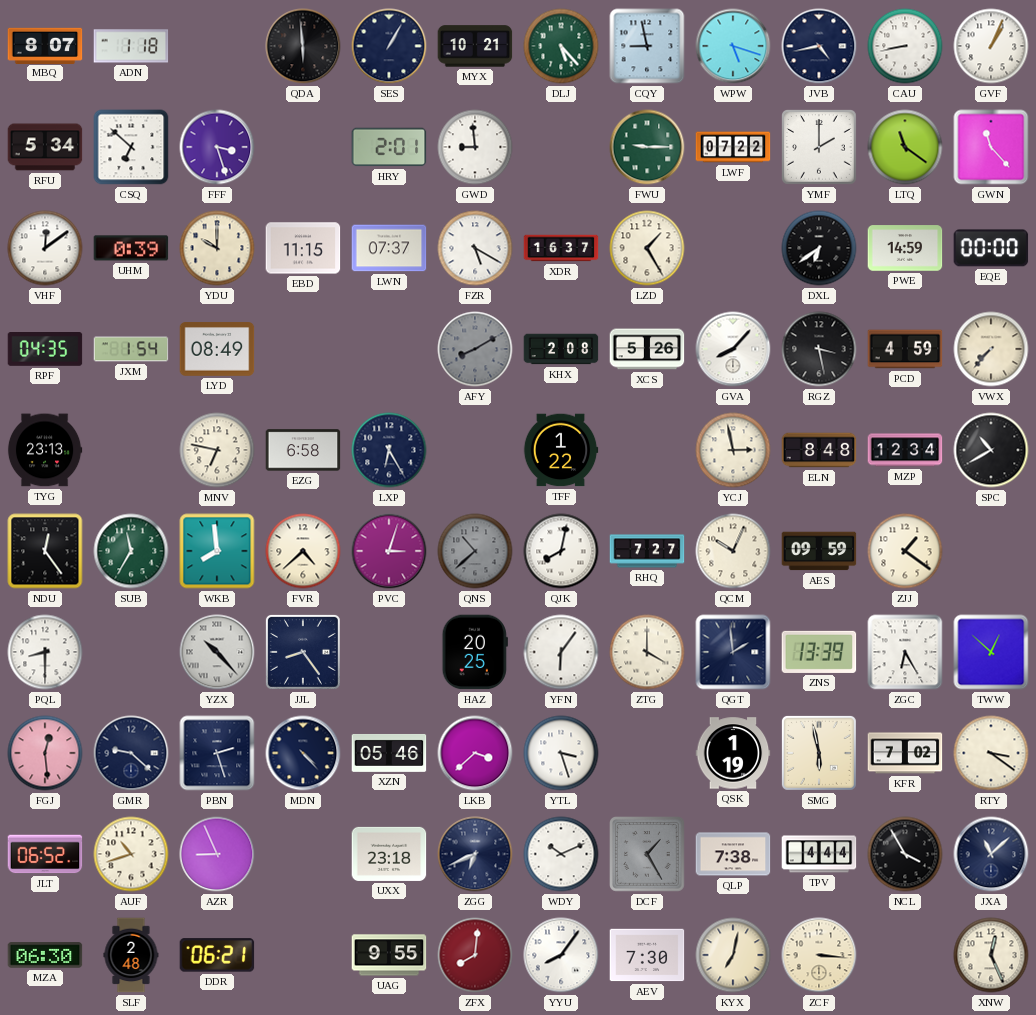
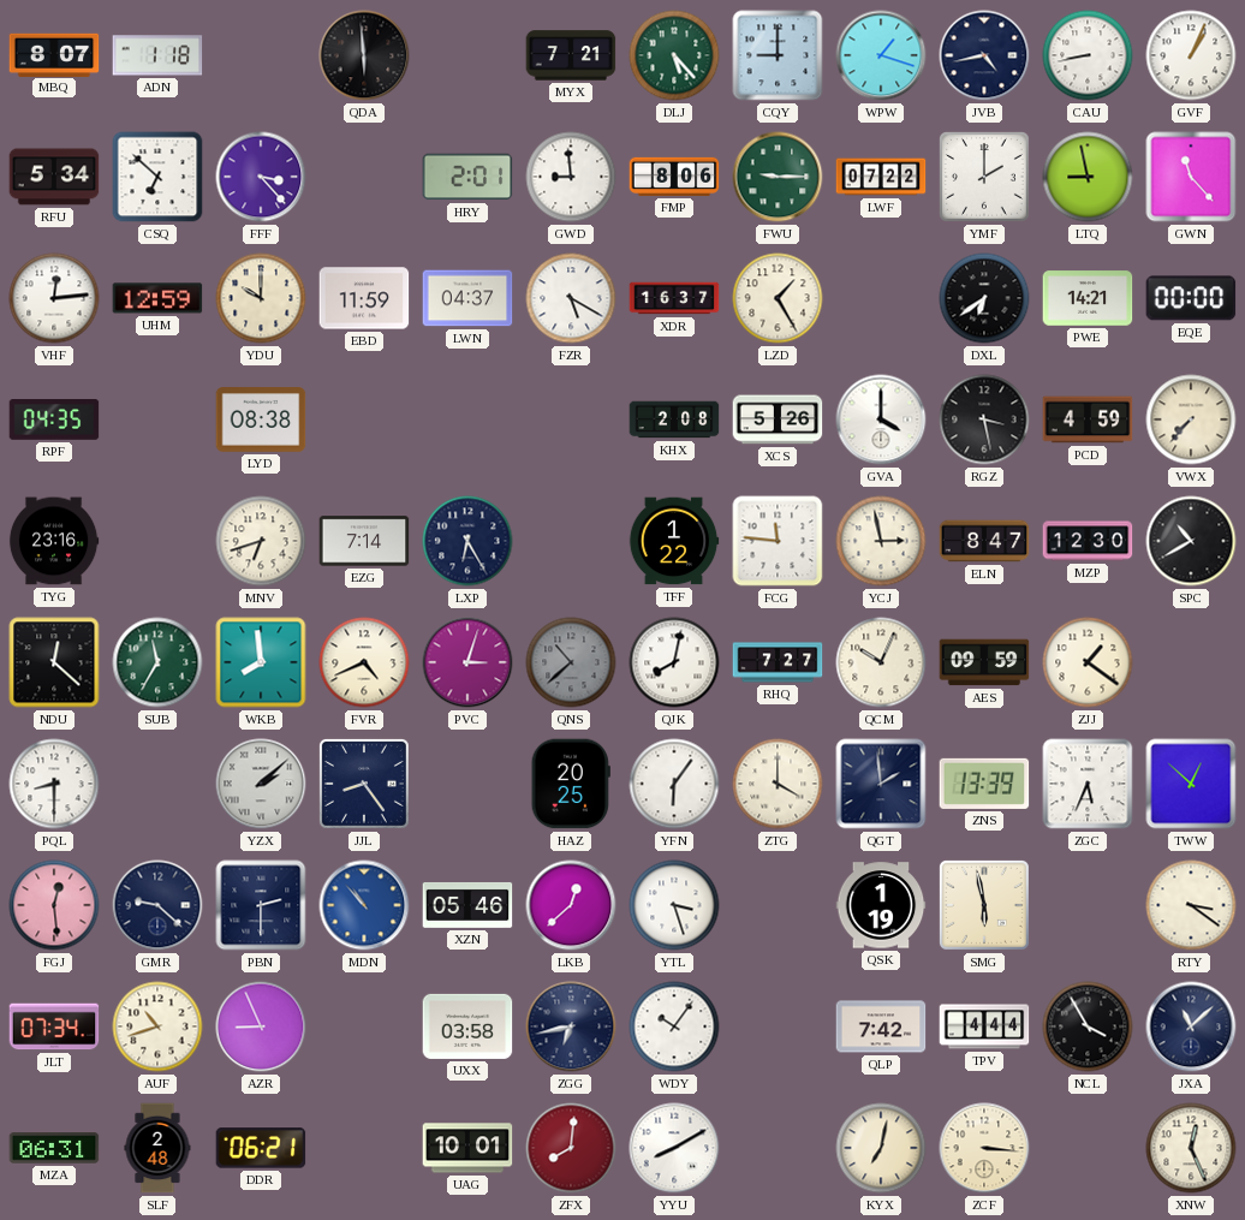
SES: 1:05 -> none
MYX: 10:21 -> 7:21
CQY: 8:58 -> 9:00
WPW: 5:18 -> 1:18
FFF: 3:27 -> 3:23
FMP: none -> 8:06
LTQ: 11:21 -> 8:58
VHF: 12:09 -> 12:14
UHM: 0:39 -> 12:59
EBD: 11:15 -> 11:59
LWN: 07:37 -> 04:37
PWE: 14:59 -> 14:21
JXM: 1:54 -> none
LYD: 08:49 -> 08:38
AFY: 8:10 -> none
GVA: 8:07 -> 4:00
TYG: 23:13 -> 23:16
MNV: 6:47 -> 6:42
EZG: 6:58 -> 7:14
FCG: none -> 11:46
ELN: 8:48 -> 8:47
MZP: 12:34 -> 12:30
NDU: 12:24 -> 12:22
FVR: 4:38 -> 4:41
YZX: 10:23 -> 2:08
ZGC: 6:25 -> 5:34
PBN: 2:27 -> 2:30
MDN: 4:23 -> 10:53
MDN dial: navy -> blue
LKB: 3:38 -> 12:38
KFR: 7:02 -> none
JLT: 06:52 -> 07:34
UXX: 23:18 -> 03:58
ZGG: 6:41 -> 6:43
WDY: 10:11 -> 10:06
DCF: 1:25 -> none
QLP: 7:38 -> 7:42
MZA: 06:30 -> 06:31
UAG: 9:55 -> 10:01
YYU: 8:06 -> 8:10
AEV: 7:30 -> none
